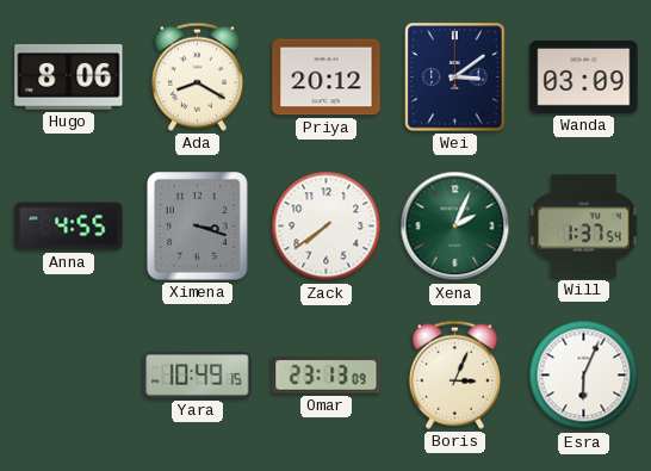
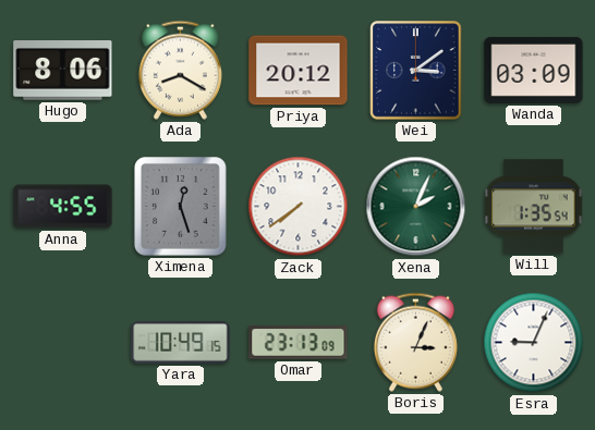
Ximena: 3:18 -> 12:27
Will: 1:37 -> 1:35
Esra: 6:04 -> 9:04
